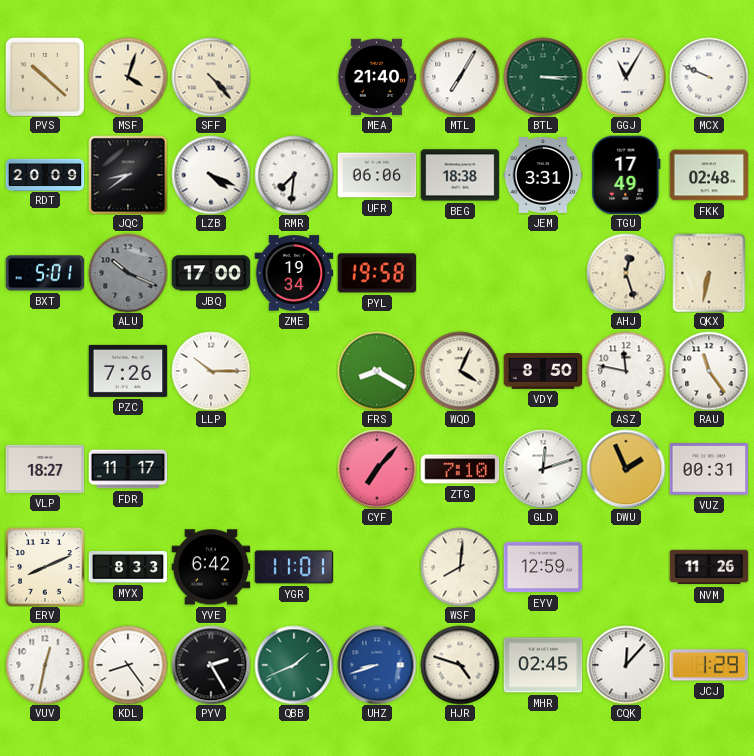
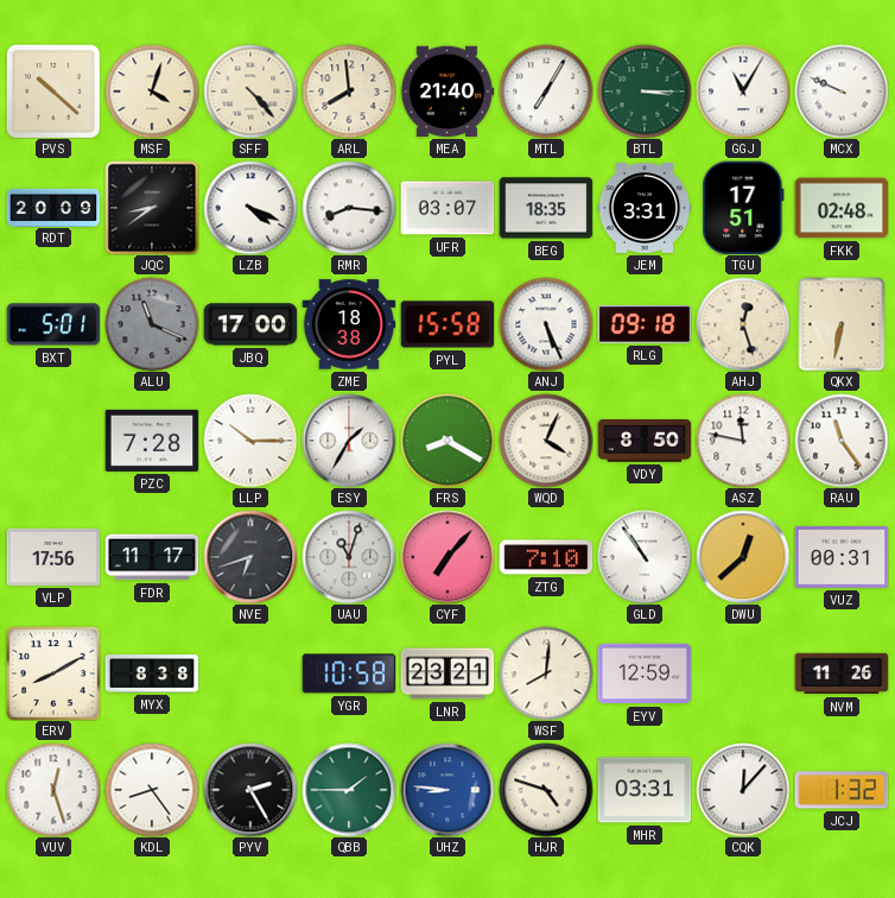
ARL: none -> 7:59
RMR: 7:31 -> 8:16
UFR: 06:06 -> 03:07
BEG: 18:38 -> 18:35
TGU: 17:49 -> 17:51
ALU: 10:19 -> 11:19
ZME: 19:34 -> 18:38
PYL: 19:58 -> 15:58
ANJ: none -> 5:26
RLG: none -> 09:18
PZC: 7:26 -> 7:28
ESY: none -> 1:35
VLP: 18:27 -> 17:56
NVE: none -> 6:42
UAU: none -> 11:03
GLD: 12:12 -> 10:54
DWU: 1:56 -> 12:38
ERV: 8:11 -> 8:10
MYX: 8:33 -> 8:38
YVE: 6:42 -> none
YGR: 11:01 -> 10:58
LNR: none -> 23:21
VUV: 12:32 -> 12:27
QBB: 1:41 -> 1:45
UHZ: 8:42 -> 8:46
MHR: 02:45 -> 03:31
JCJ: 1:29 -> 1:32
